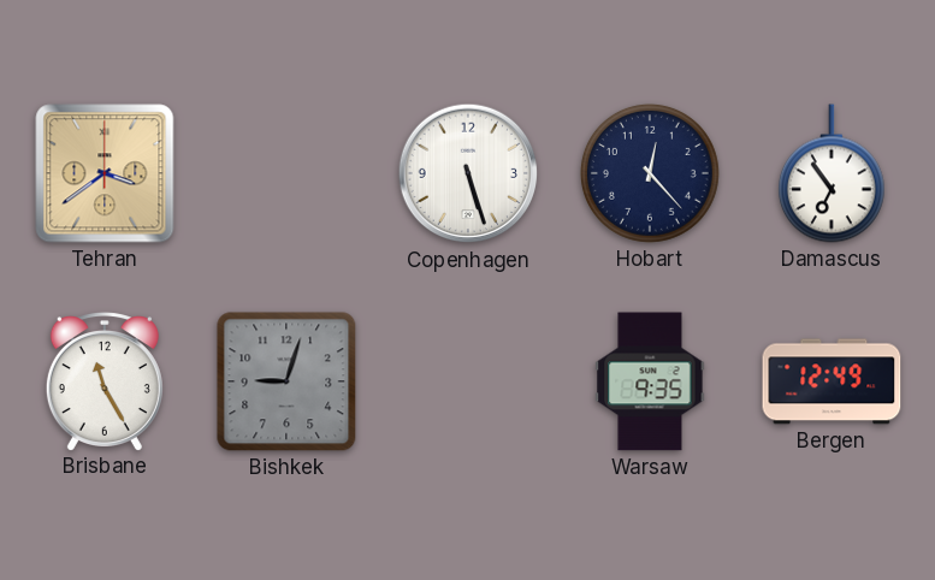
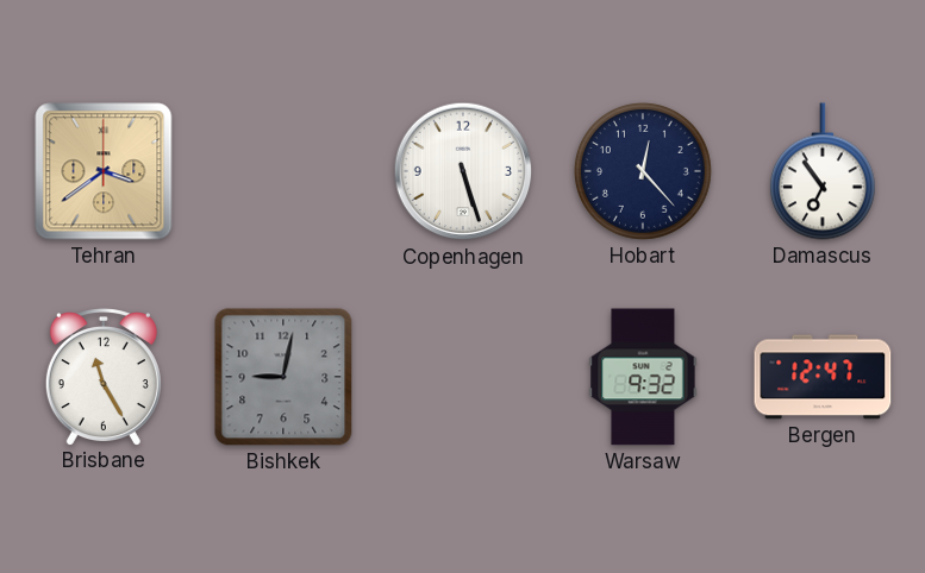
Bishkek: 9:03 -> 9:02
Warsaw: 9:35 -> 9:32
Bergen: 12:49 -> 12:47
